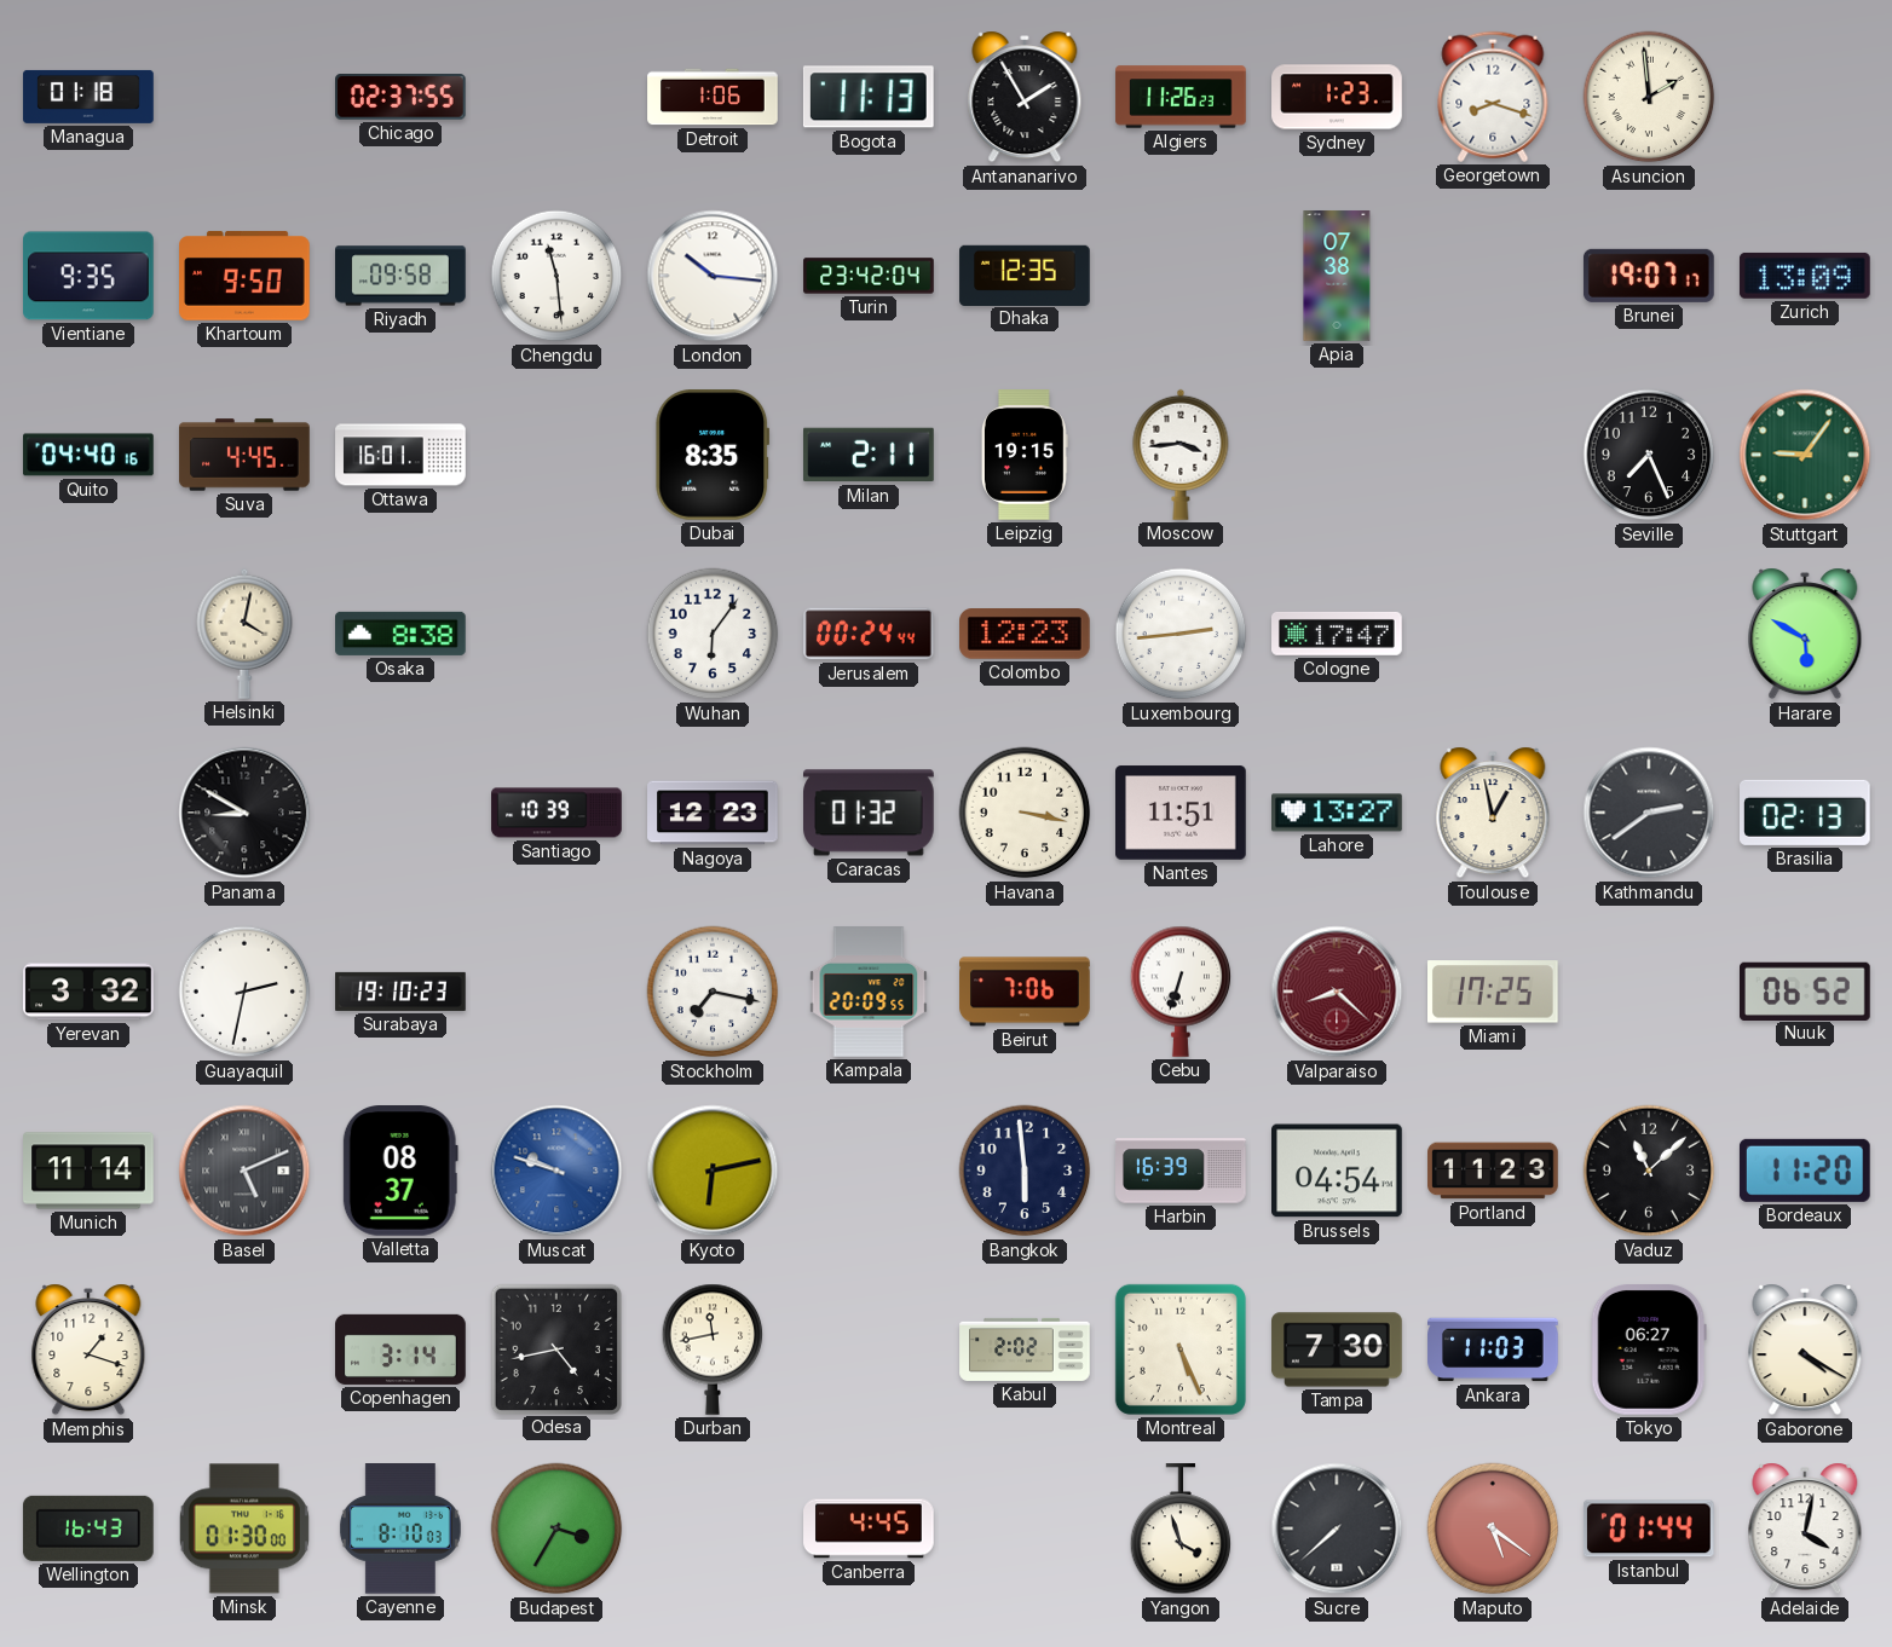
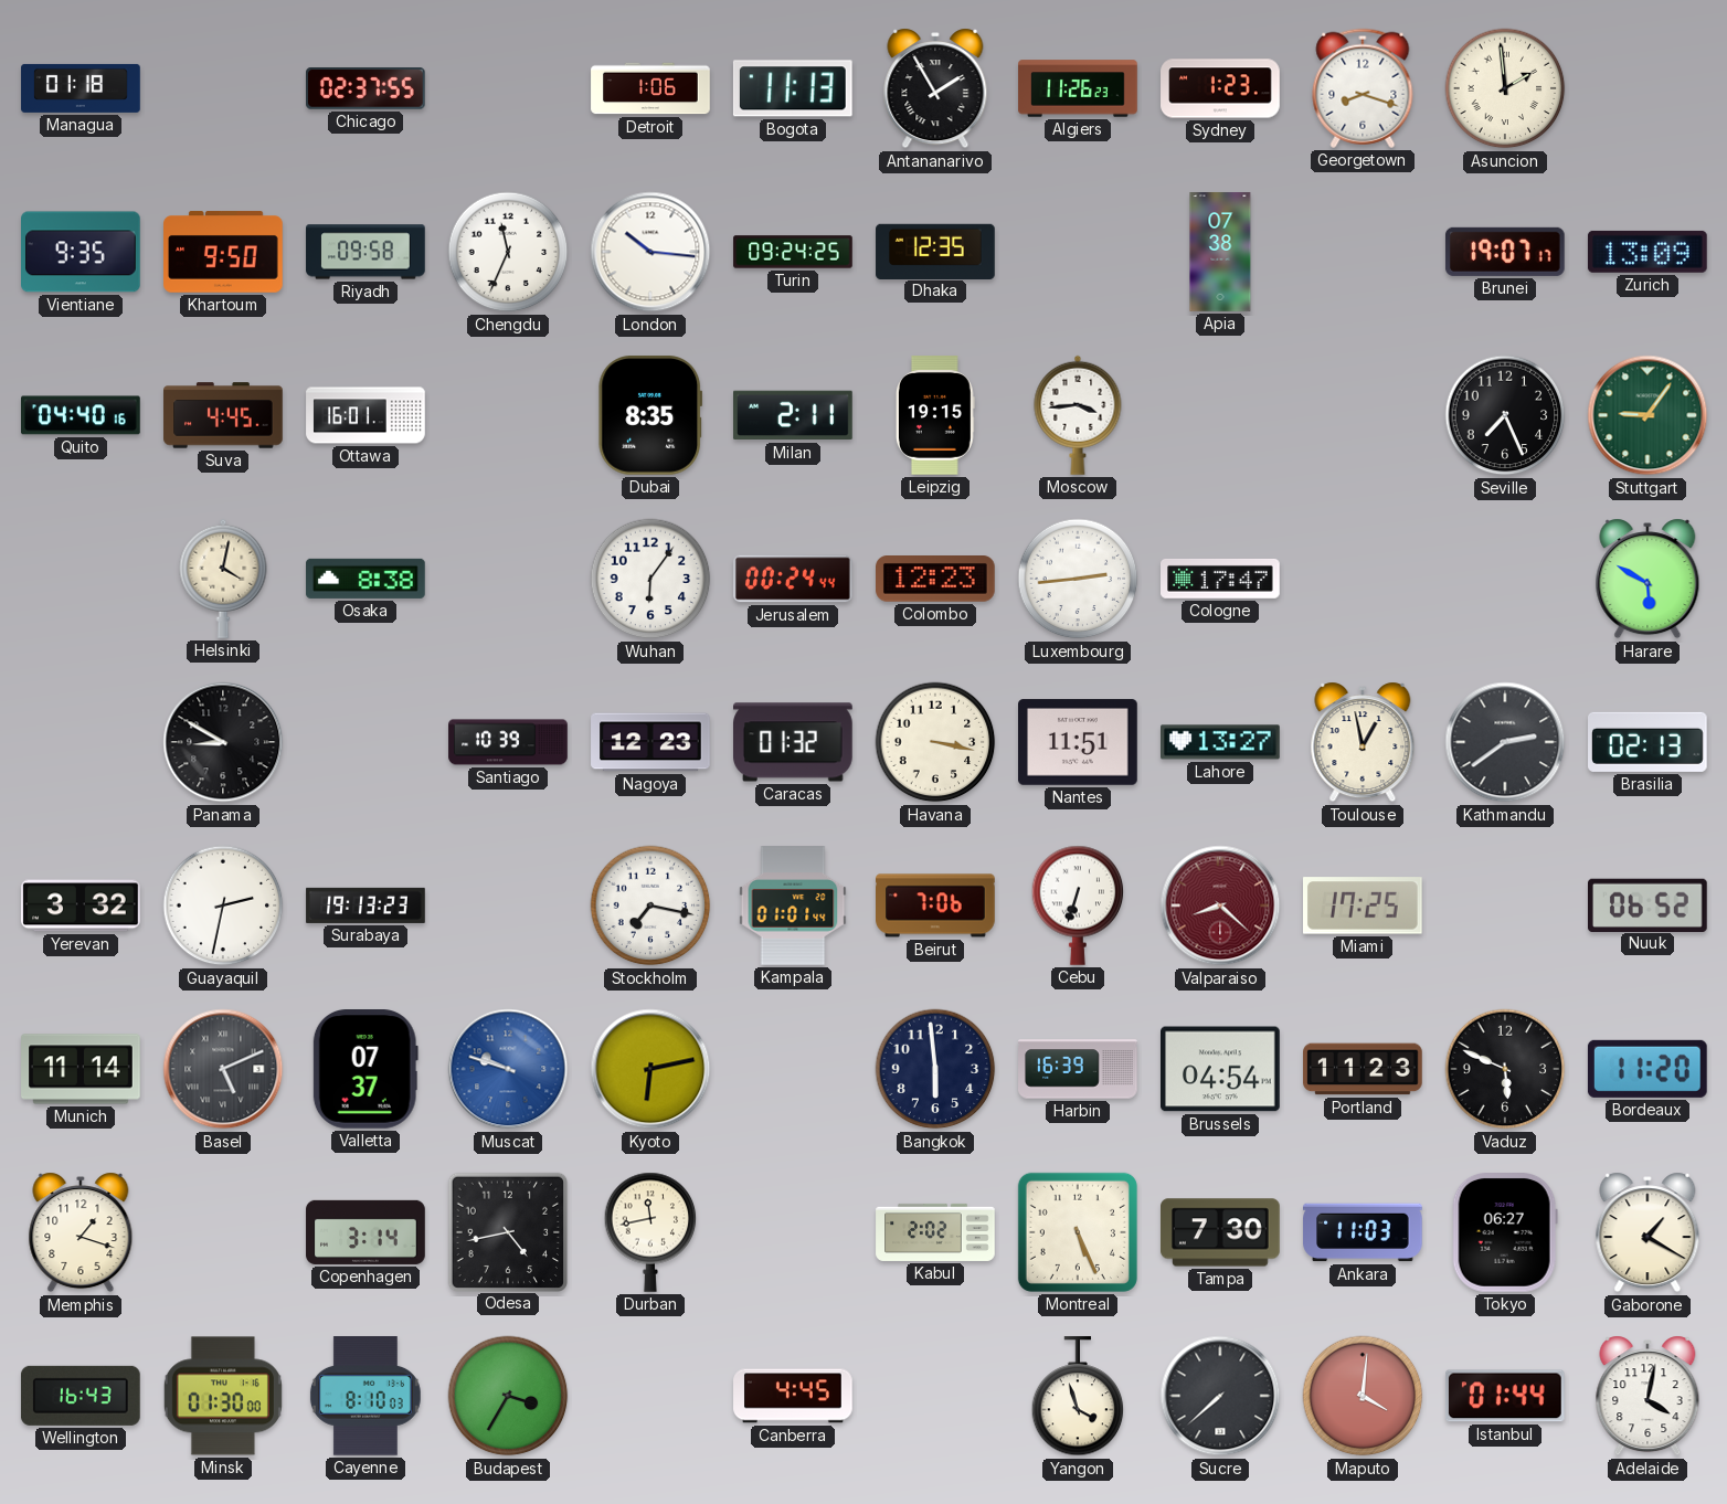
Chengdu: 11:29 -> 11:34
Turin: 23:42 -> 09:24
Surabaya: 19:10 -> 19:13
Kampala: 20:09 -> 01:01
Valletta: 08:37 -> 07:37
Vaduz: 11:08 -> 5:49
Gaborone: 4:20 -> 1:20
Maputo: 5:21 -> 4:01
